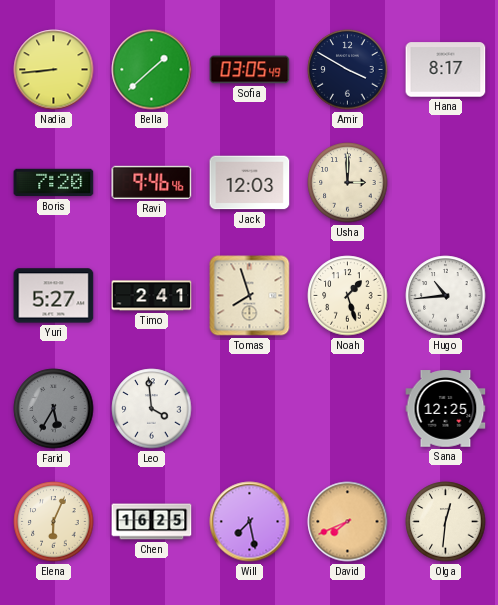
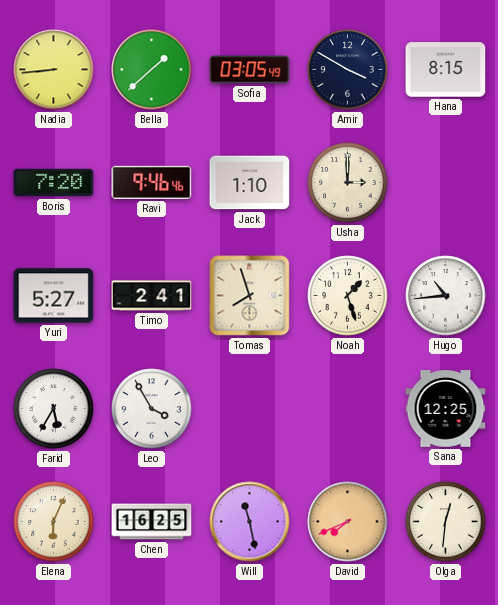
Hana: 8:17 -> 8:15
Jack: 12:03 -> 1:10
Farid dial: grey -> white
Leo: 3:59 -> 3:55
Will: 7:28 -> 11:28
